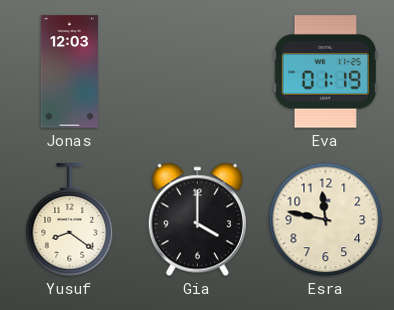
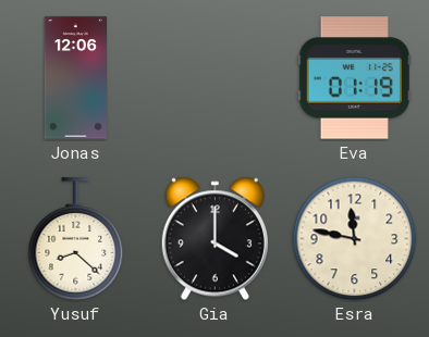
Jonas: 12:03 -> 12:06
Yusuf: 8:21 -> 8:22
